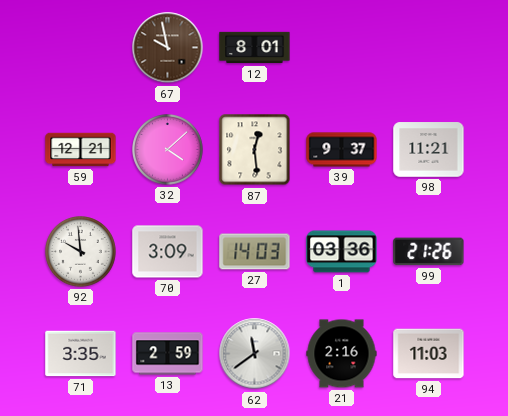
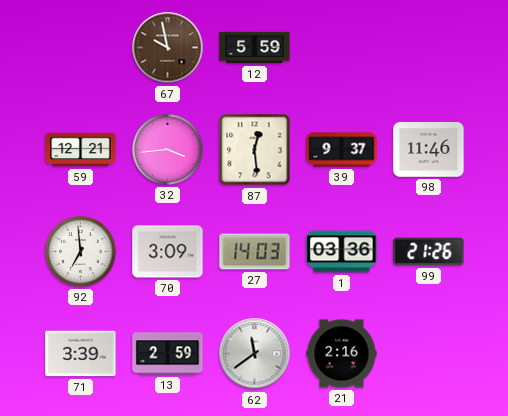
12: 8:01 -> 5:59
32: 4:08 -> 3:44
98: 11:21 -> 11:46
92: 9:59 -> 6:59
71: 3:35 -> 3:39
94: 11:03 -> none
